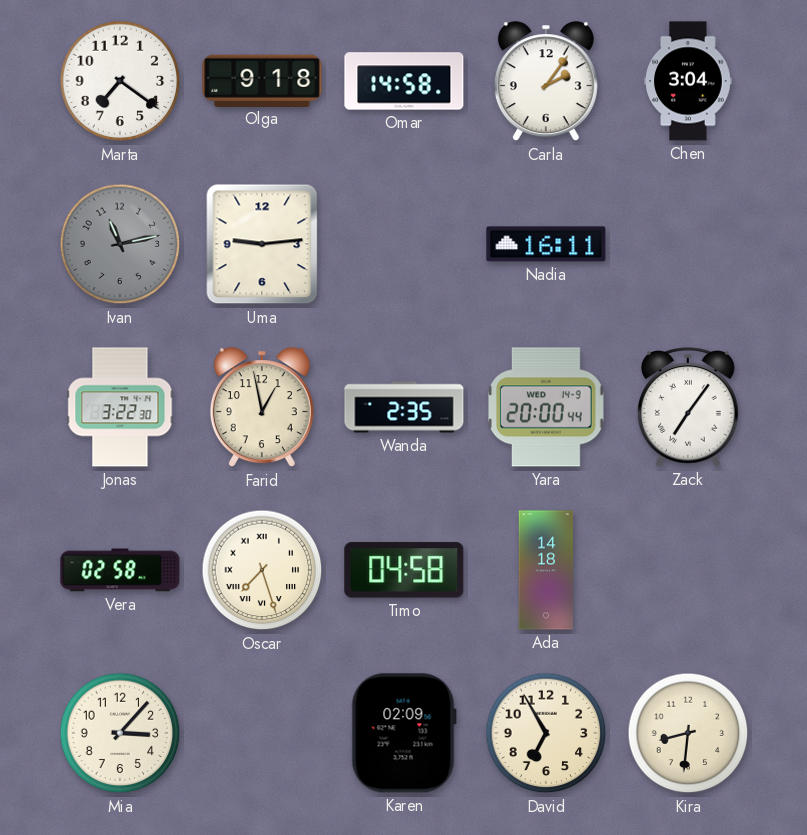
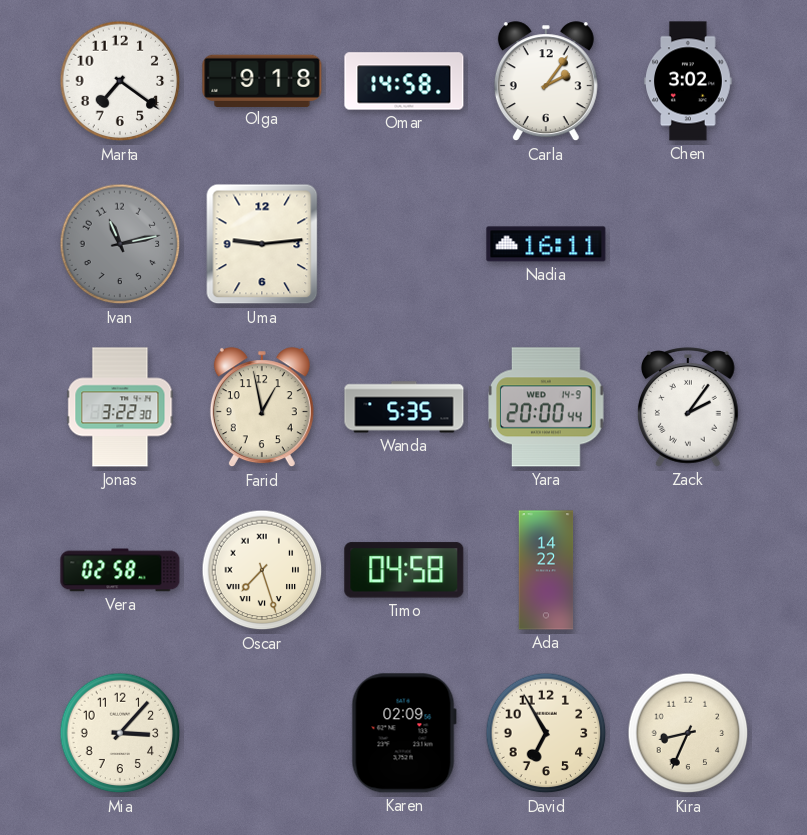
Chen: 3:04 -> 3:02
Wanda: 2:35 -> 5:35
Zack: 7:06 -> 2:06
Ada: 14:18 -> 14:22
Kira: 8:31 -> 8:34
